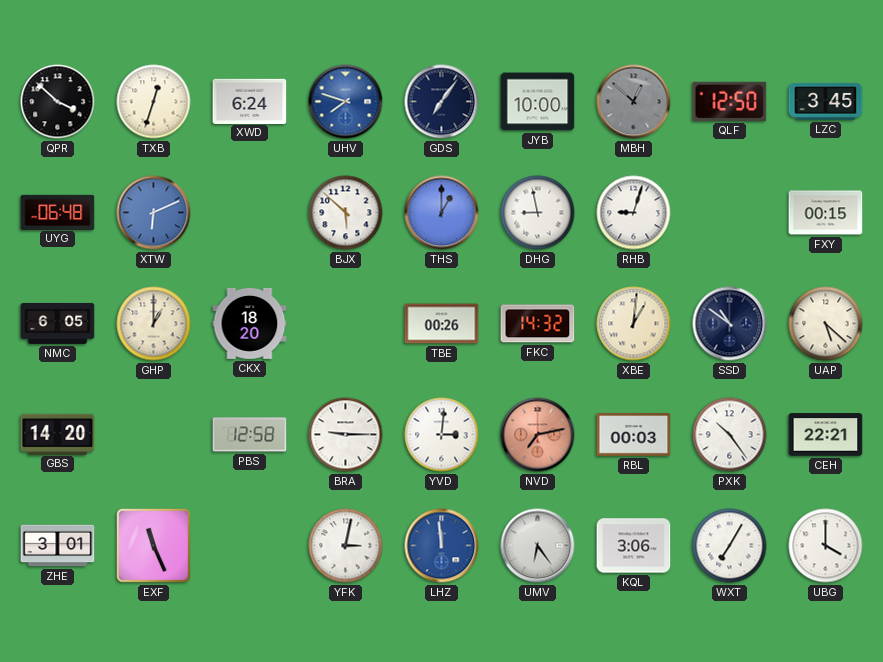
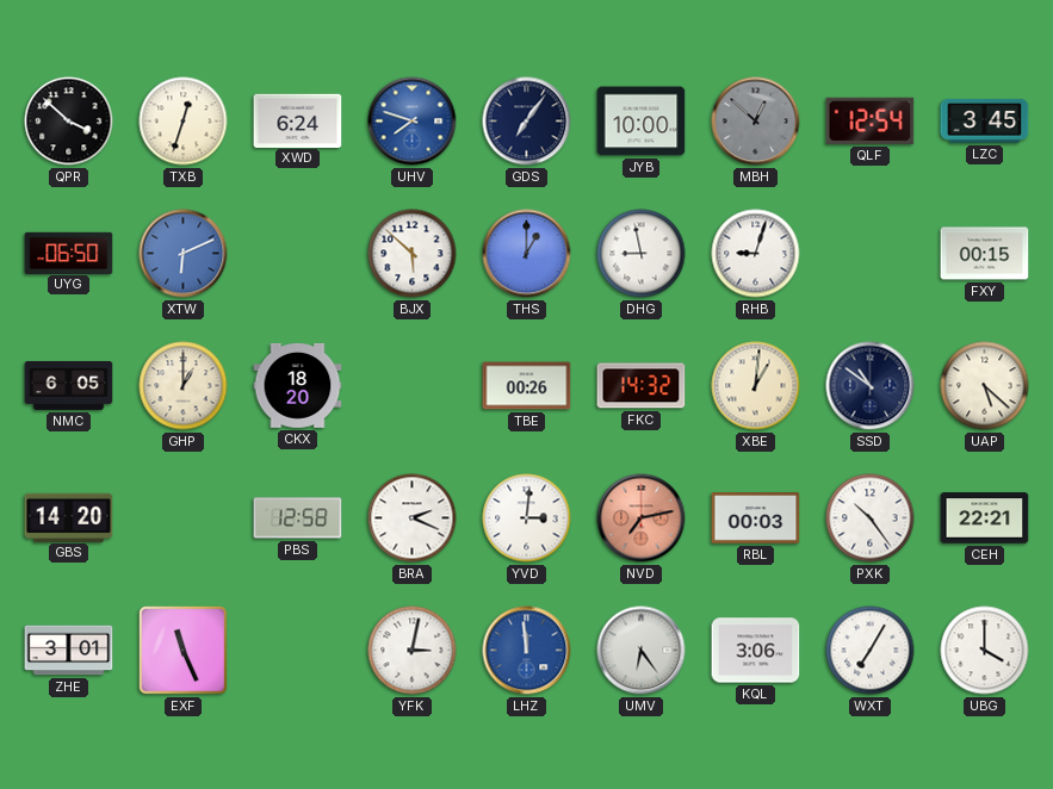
QLF: 12:50 -> 12:54
UYG: 06:48 -> 06:50
BRA: 9:15 -> 2:19
